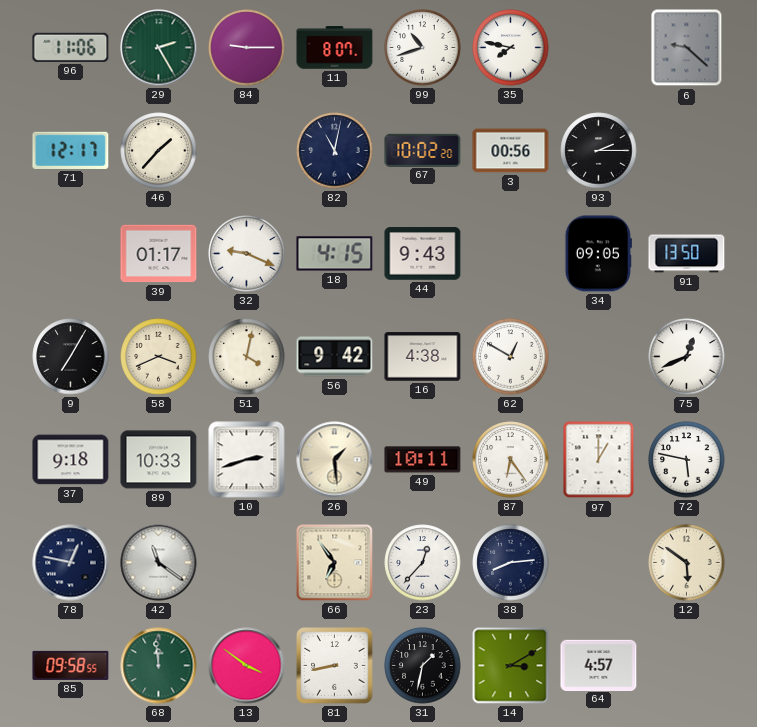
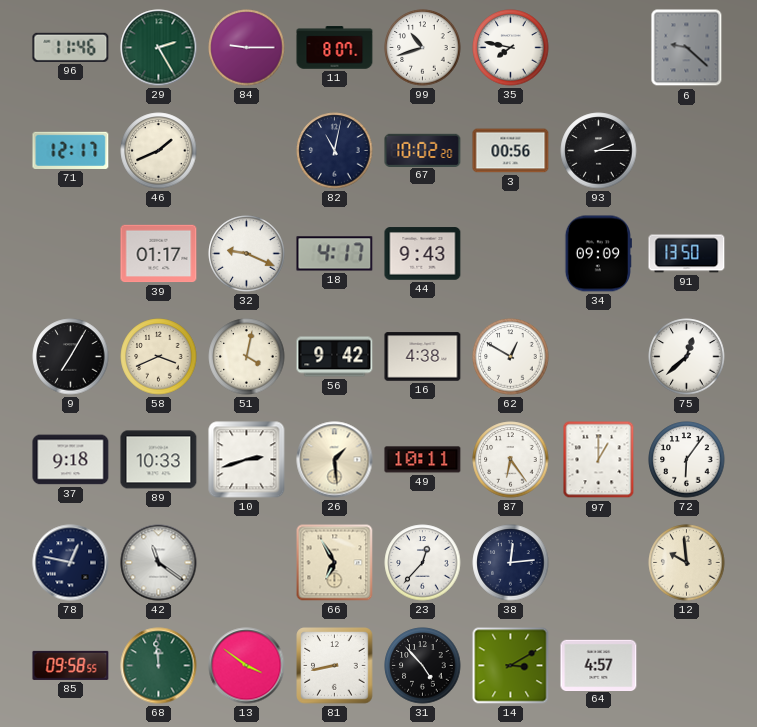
96: 11:06 -> 11:46
46: 1:37 -> 1:41
18: 4:15 -> 4:17
34: 09:05 -> 09:09
75: 12:41 -> 12:38
72: 5:47 -> 6:06
66: 6:54 -> 6:55
38: 8:14 -> 12:14
12: 5:51 -> 9:59
31: 1:32 -> 4:53
